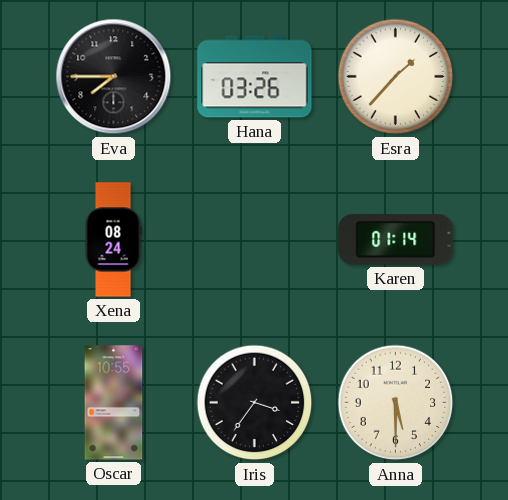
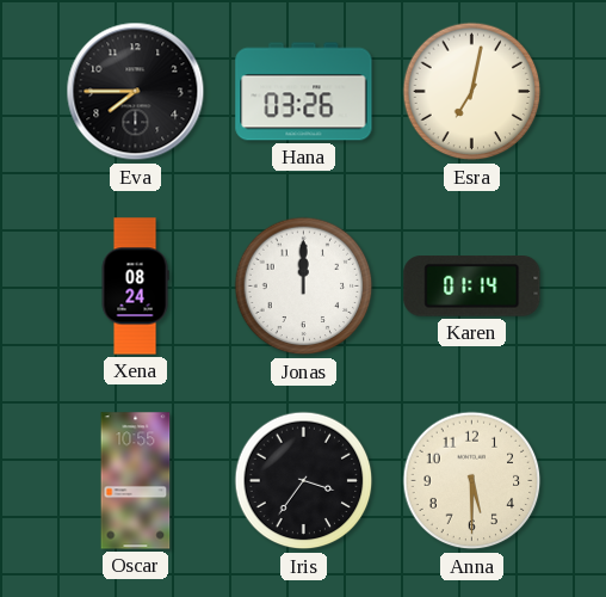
Esra: 1:37 -> 7:02
Jonas: none -> 12:00
